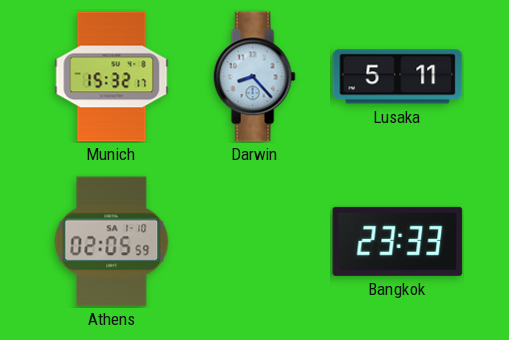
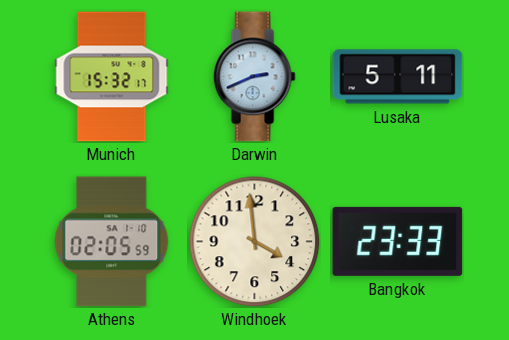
Darwin: 8:23 -> 2:41
Windhoek: none -> 3:59
